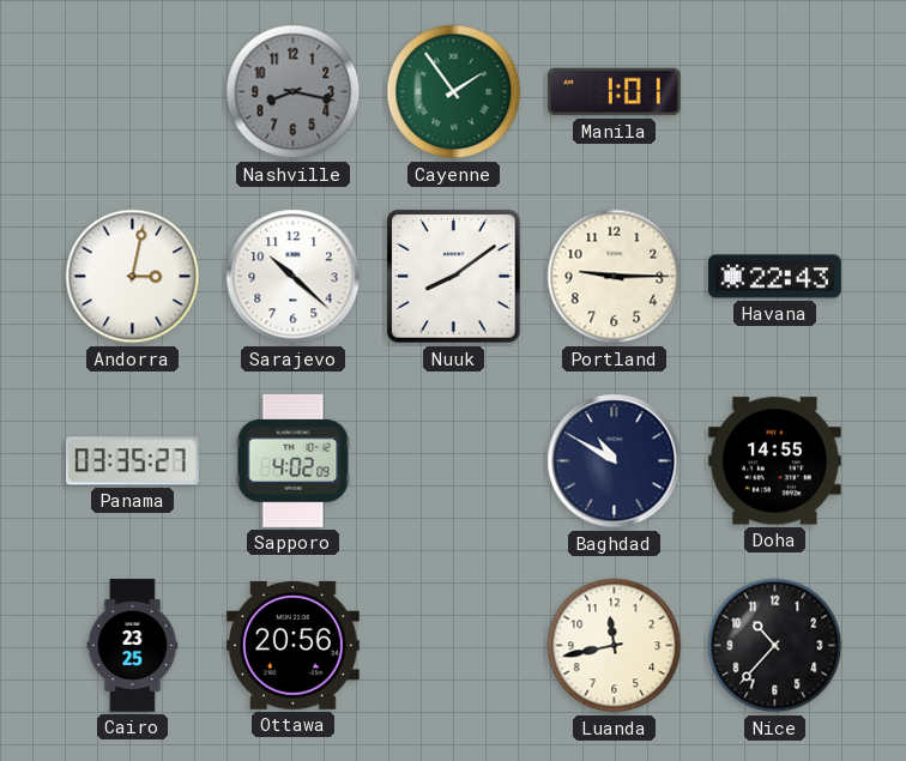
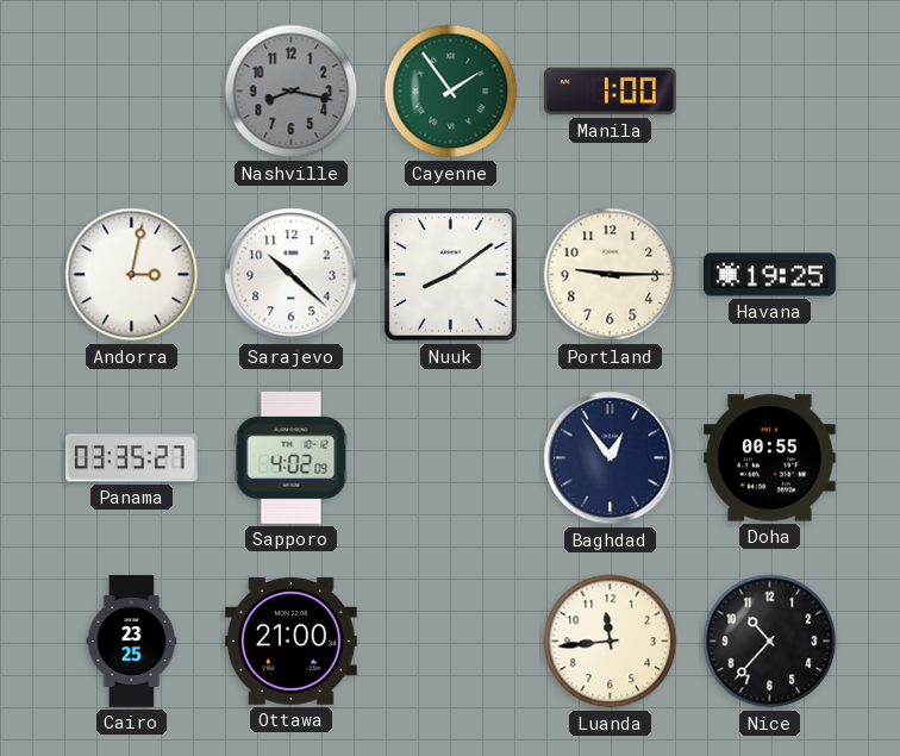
Manila: 1:01 -> 1:00
Havana: 22:43 -> 19:25
Baghdad: 10:50 -> 12:54
Doha: 14:55 -> 00:55
Ottawa: 20:56 -> 21:00
Luanda: 11:43 -> 11:44
